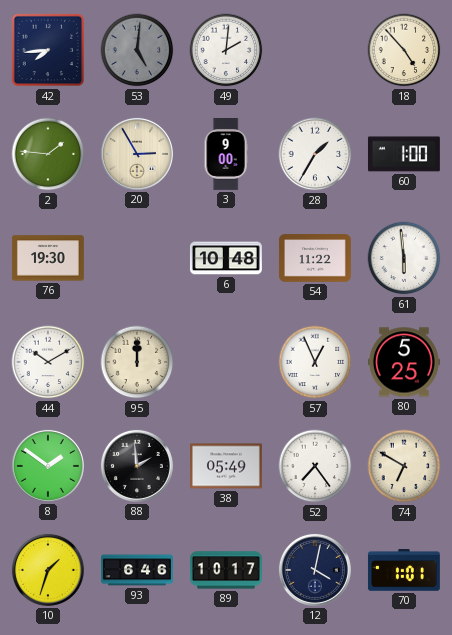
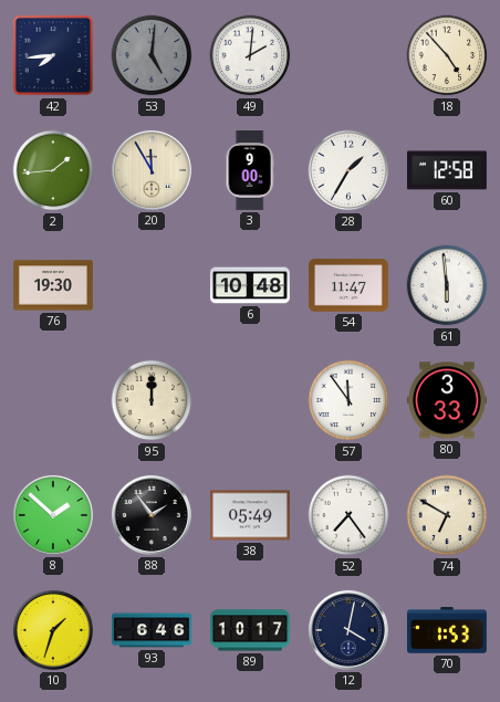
2: 1:46 -> 1:44
20: 2:55 -> 11:55
60: 1:00 -> 12:58
54: 11:22 -> 11:47
44: 10:10 -> none
57: 12:56 -> 11:54
80: 5:25 -> 3:33
8: 1:51 -> 1:52
88: 1:59 -> 1:54
70: 1:01 -> 1:53
